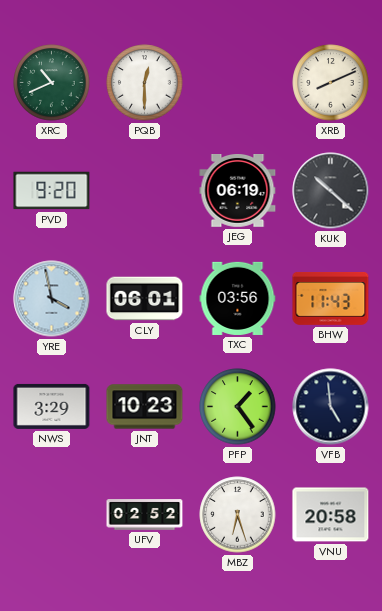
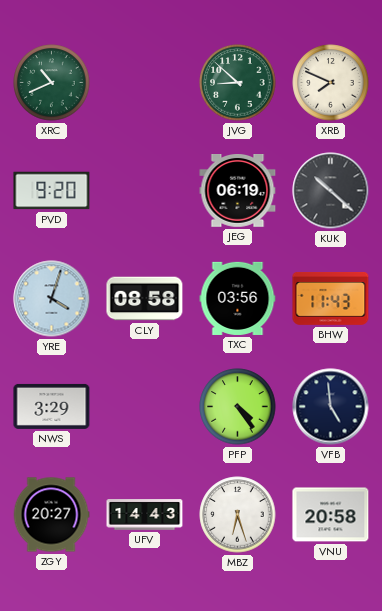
PQB: 12:30 -> none
JVG: none -> 8:52
XRB: 8:11 -> 7:49
YRE: 3:58 -> 4:03
CLY: 06:01 -> 08:58
JNT: 10:23 -> none
PFP: 1:24 -> 4:24
ZGY: none -> 20:27
UFV: 02:52 -> 14:43
